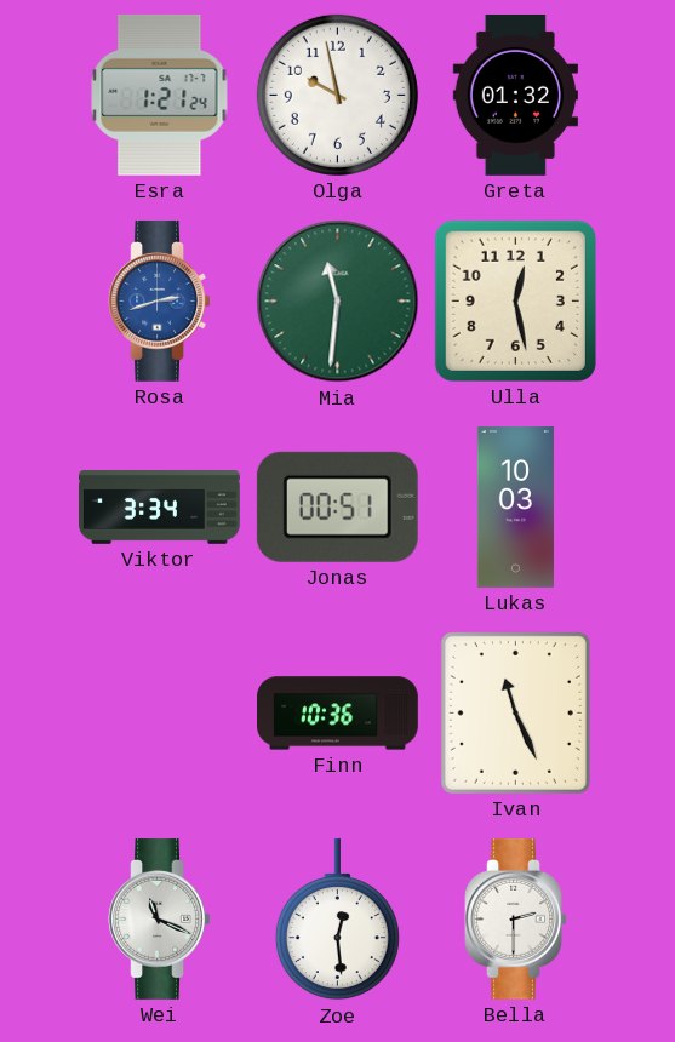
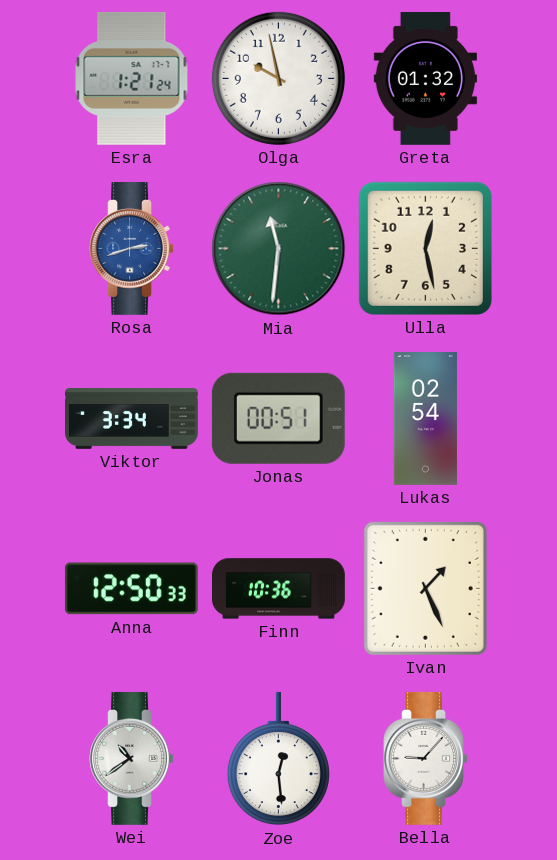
Lukas: 10:03 -> 02:54
Anna: none -> 12:50
Ivan: 11:26 -> 1:26
Wei: 11:19 -> 10:39
Bella: 2:30 -> 9:07
